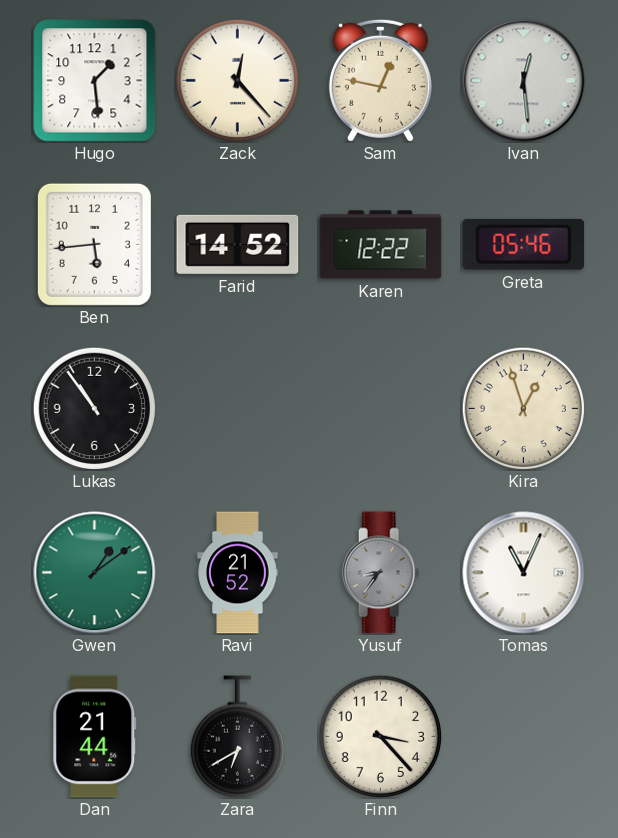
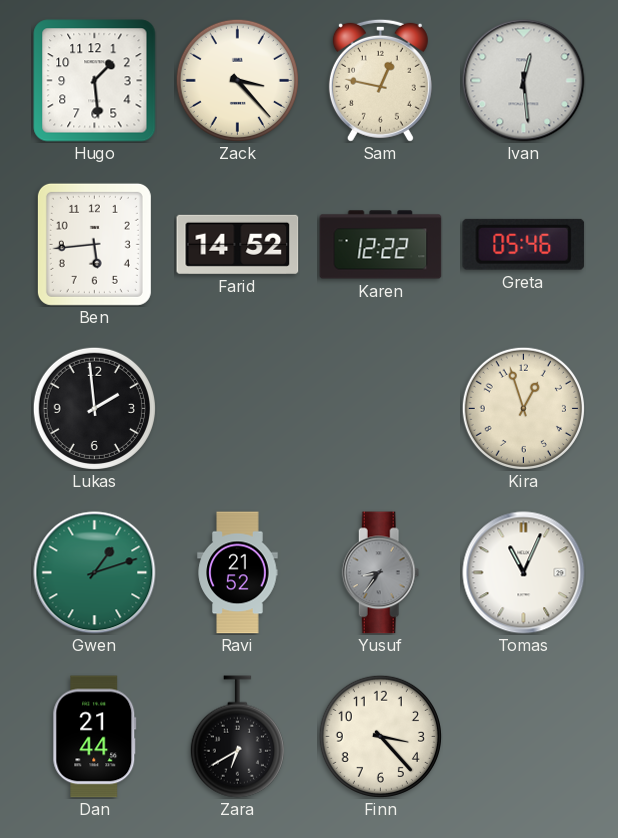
Zack: 12:23 -> 3:23
Lukas: 10:54 -> 1:59
Gwen: 1:09 -> 1:12
